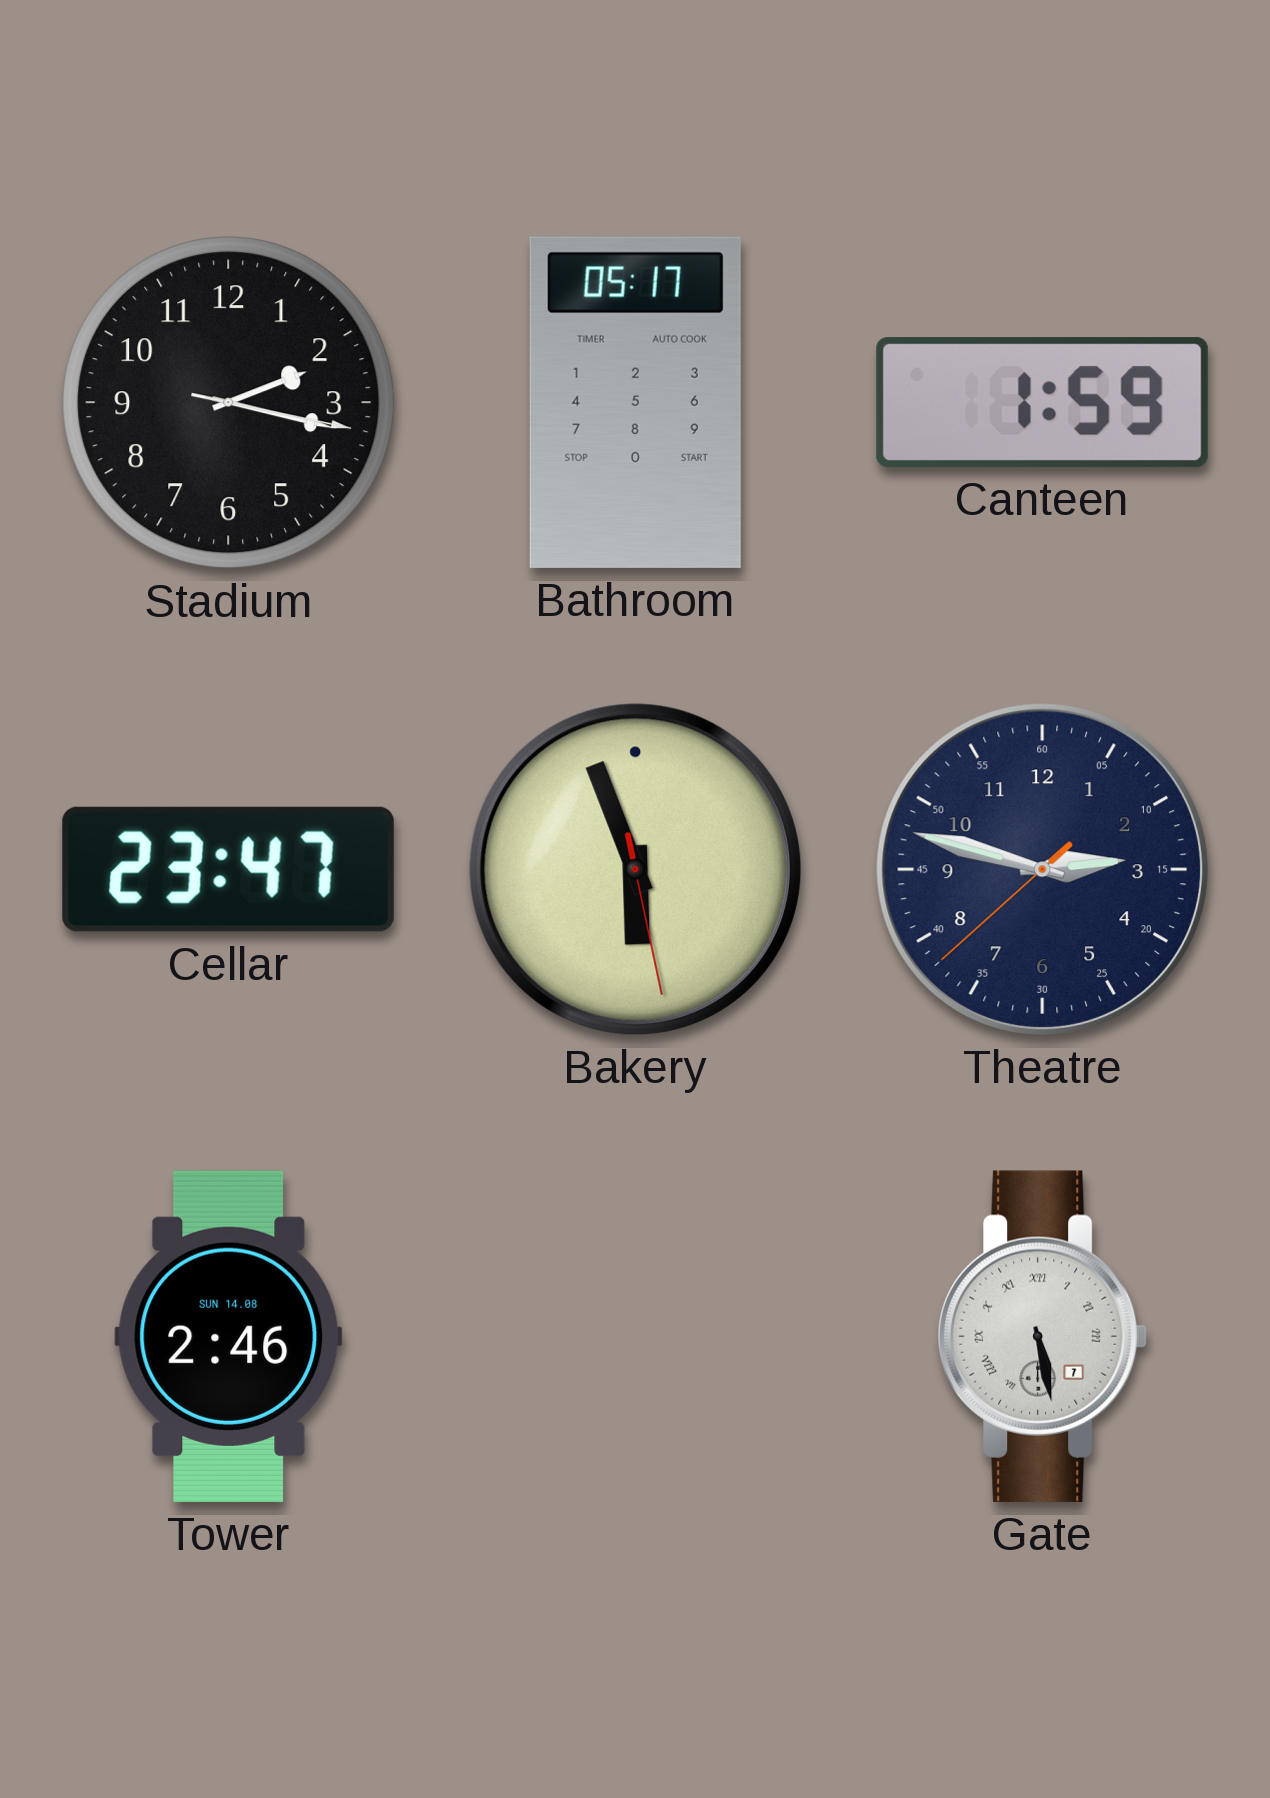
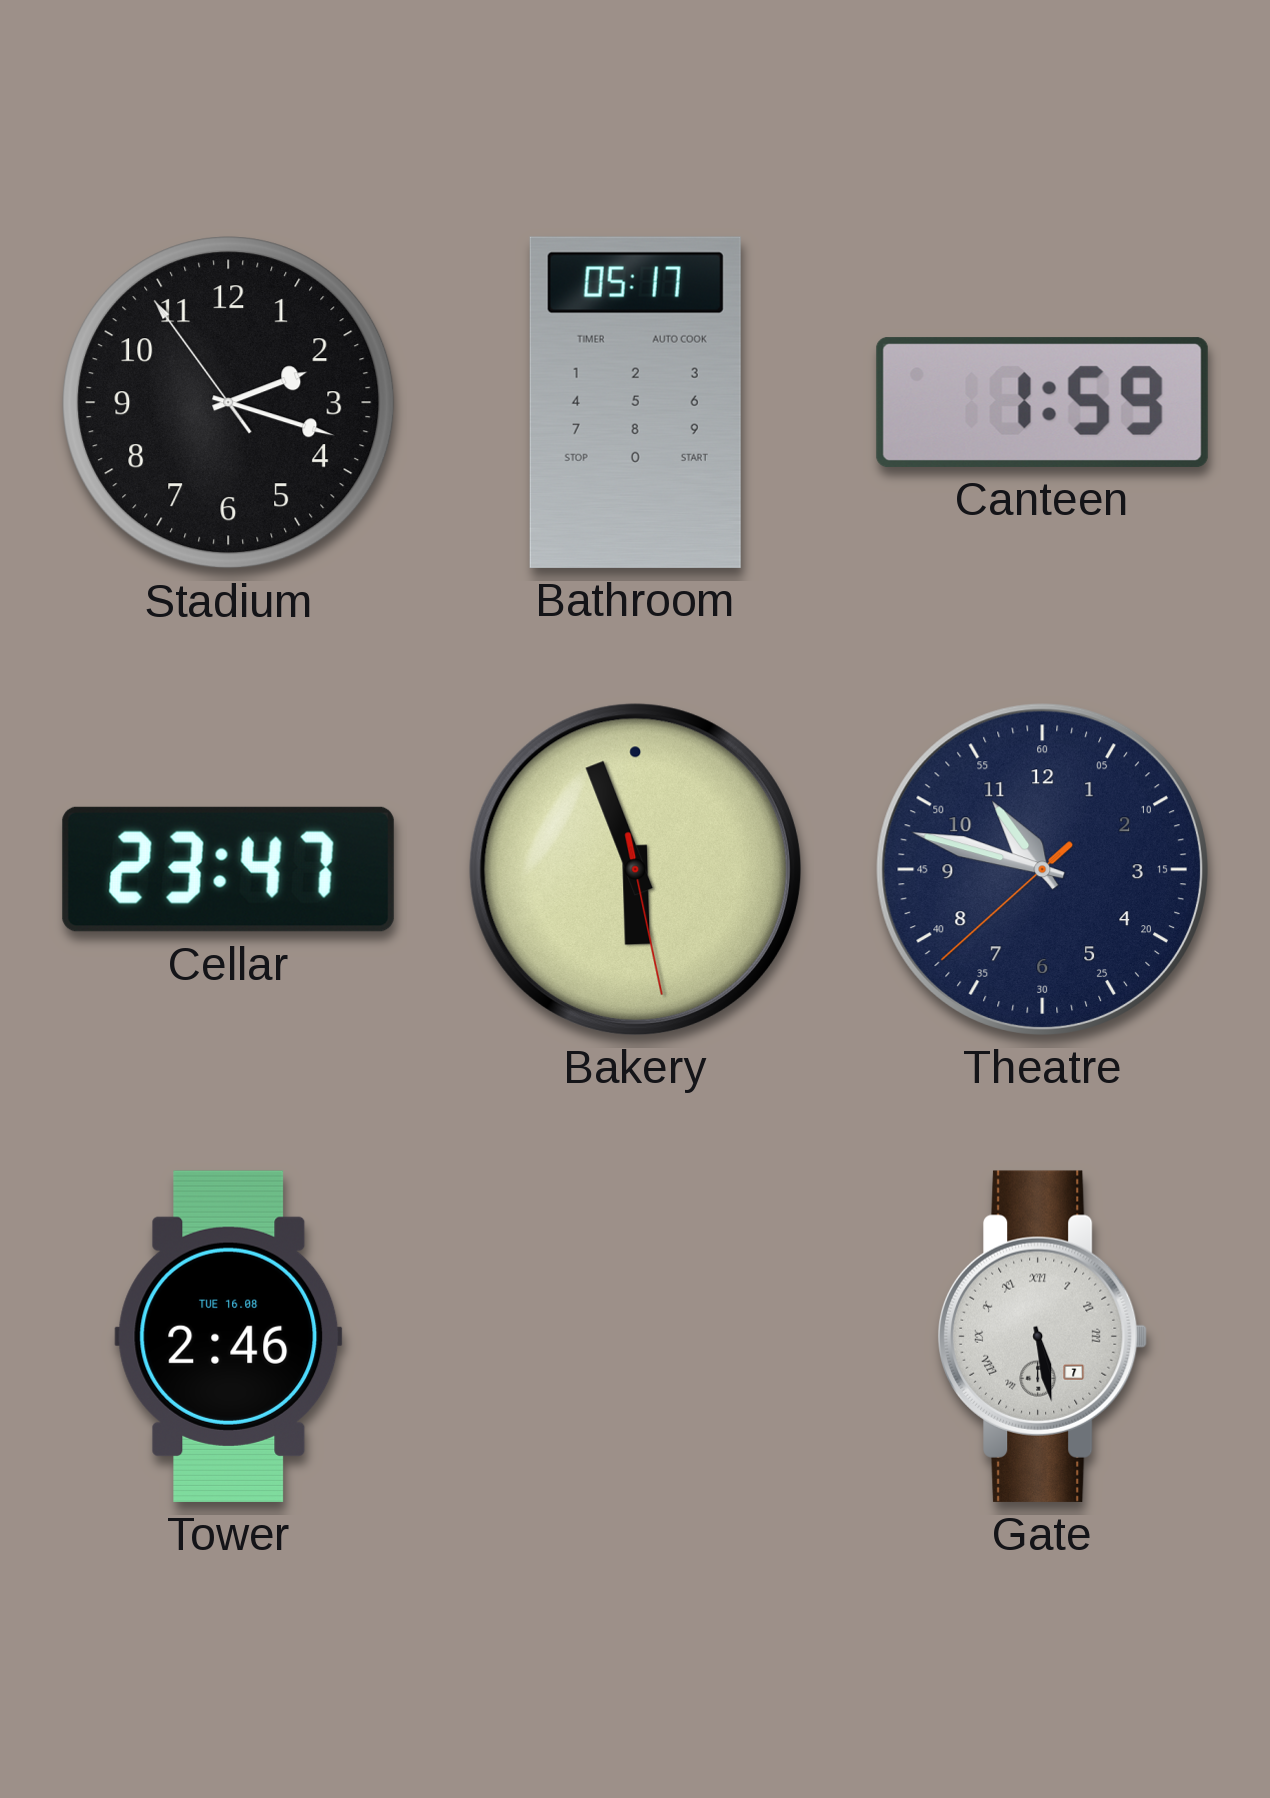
Stadium: 2:17:17 -> 2:17:54
Theatre: 2:47 -> 10:47
Tower date: SUN 14.08 -> TUE 16.08
